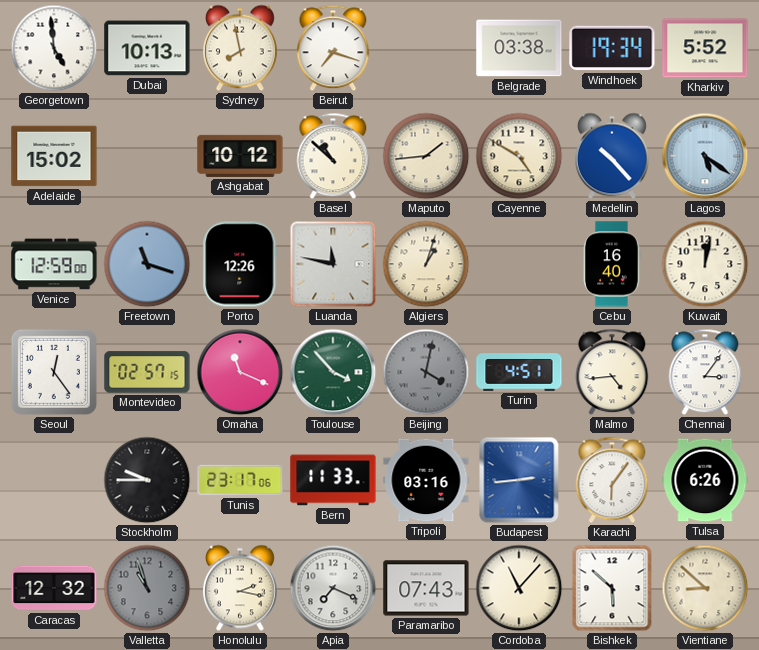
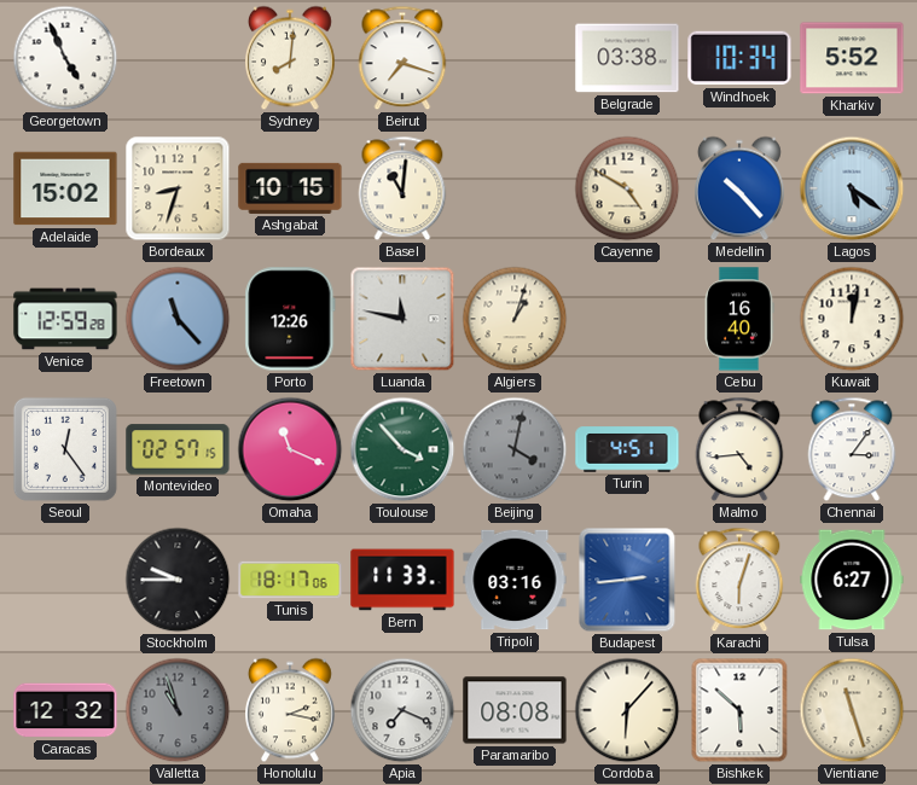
Georgetown: 4:59 -> 4:56
Dubai: 10:13 -> none
Sydney: 7:58 -> 8:01
Windhoek: 19:34 -> 10:34
Bordeaux: none -> 8:33
Ashgabat: 10:12 -> 10:15
Basel: 10:52 -> 11:01
Maputo: 1:44 -> none
Venice: 12:59:00 -> 12:59:28
Freetown: 11:18 -> 11:23
Tunis: 23:17 -> 18:17
Karachi: 6:06 -> 6:03
Tulsa: 6:26 -> 6:27
Paramaribo: 07:43 -> 08:08
Cordoba: 11:07 -> 6:07
Vientiane: 8:52 -> 11:27
